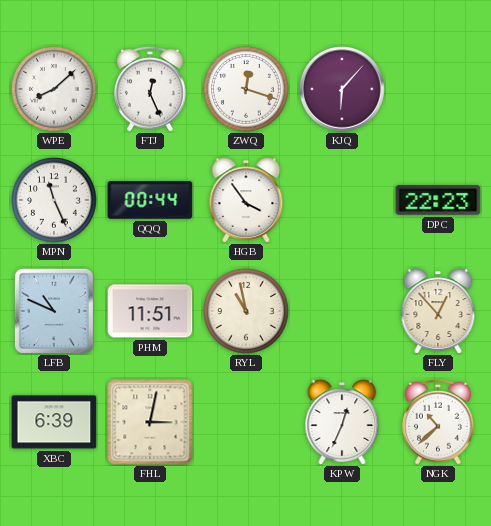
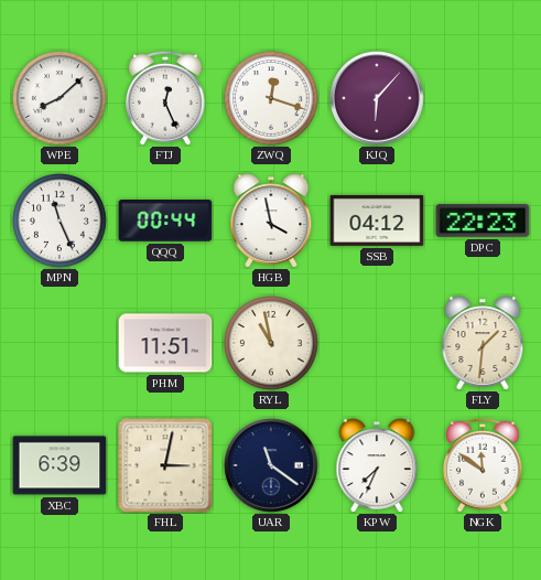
HGB: 3:54 -> 3:58
SSB: none -> 04:12
LFB: 10:49 -> none
FLY: 12:53 -> 1:31
UAR: none -> 11:21
KPW: 12:34 -> 7:34
NGK: 10:38 -> 11:51
